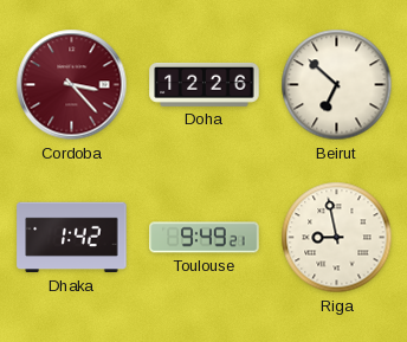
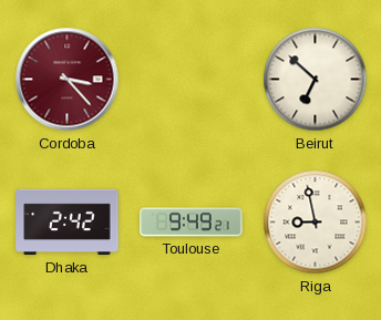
Doha: 12:26 -> none
Dhaka: 1:42 -> 2:42
